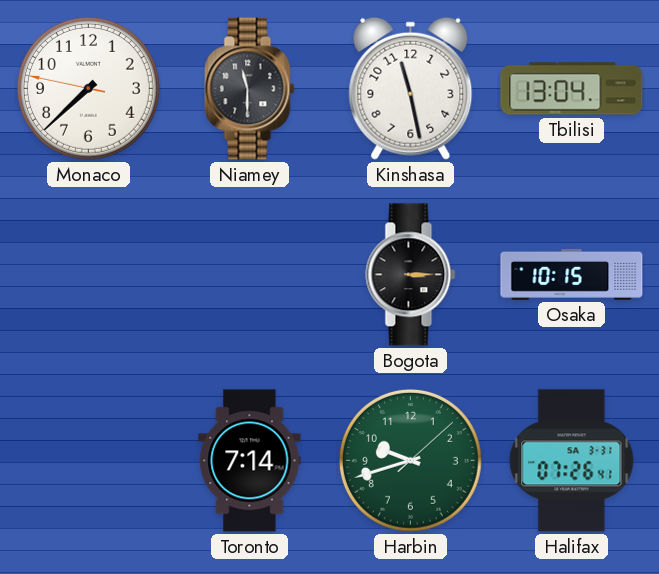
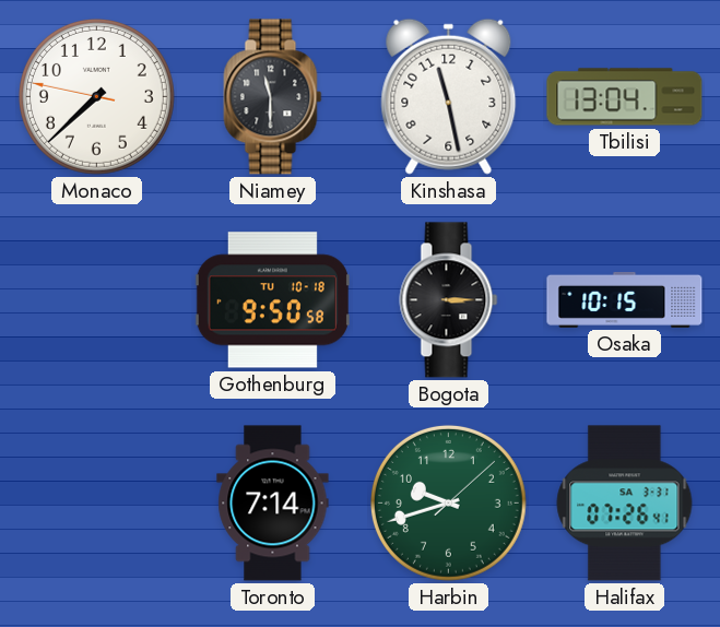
Gothenburg: none -> 9:50
